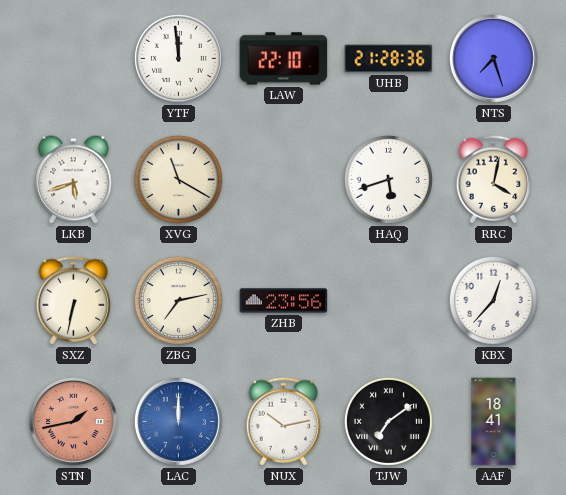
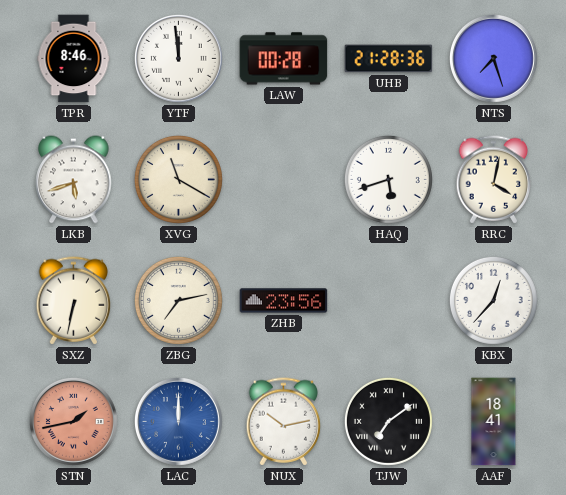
TPR: none -> 8:46
LAW: 22:10 -> 00:28
